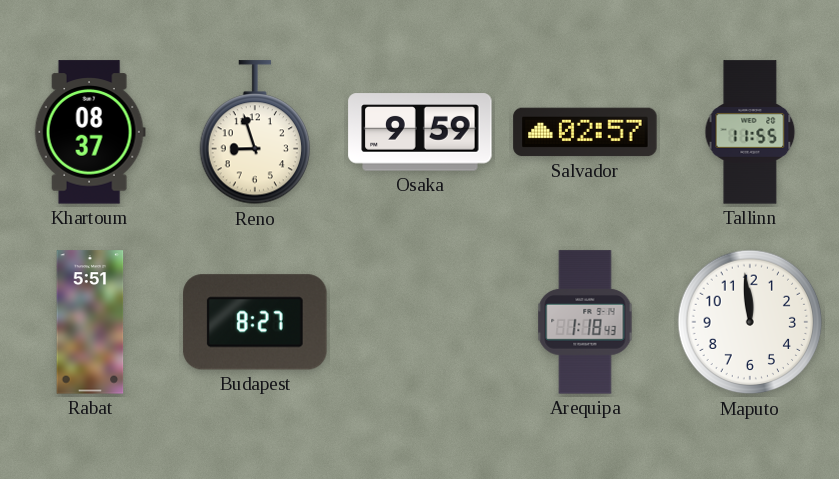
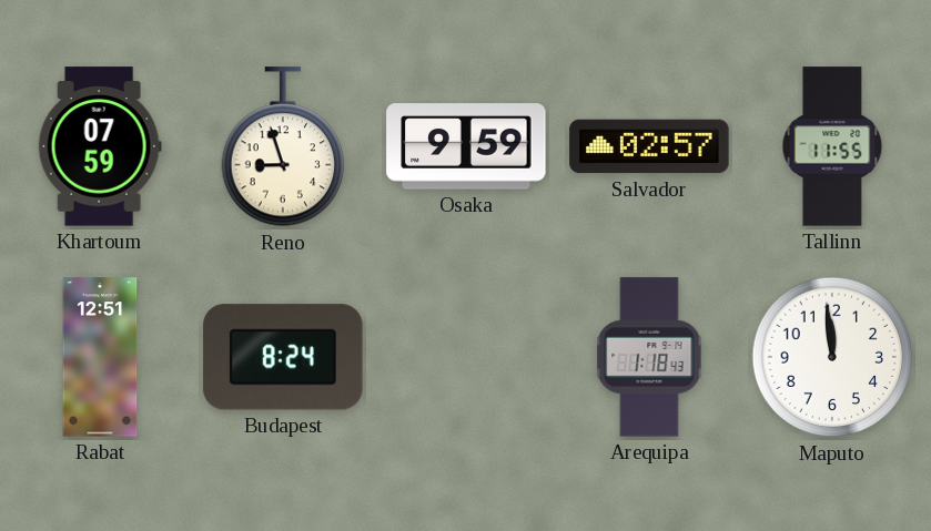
Khartoum: 08:37 -> 07:59
Rabat: 5:51 -> 12:51
Budapest: 8:27 -> 8:24
